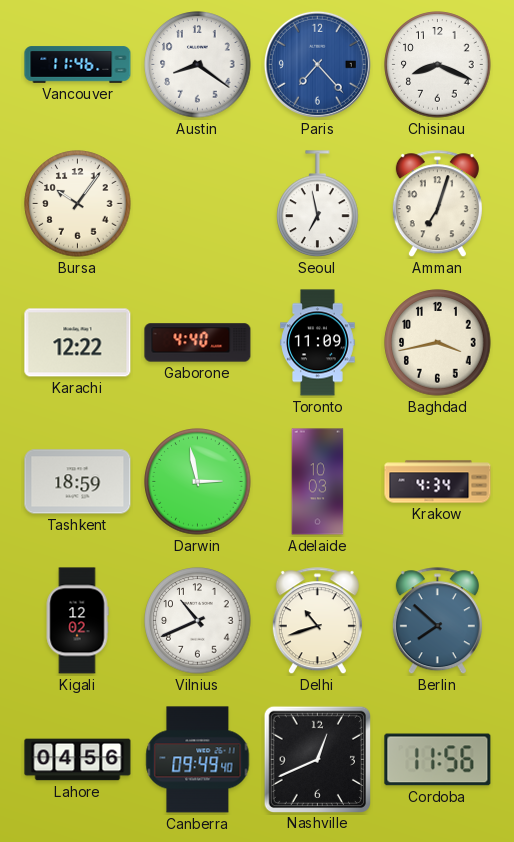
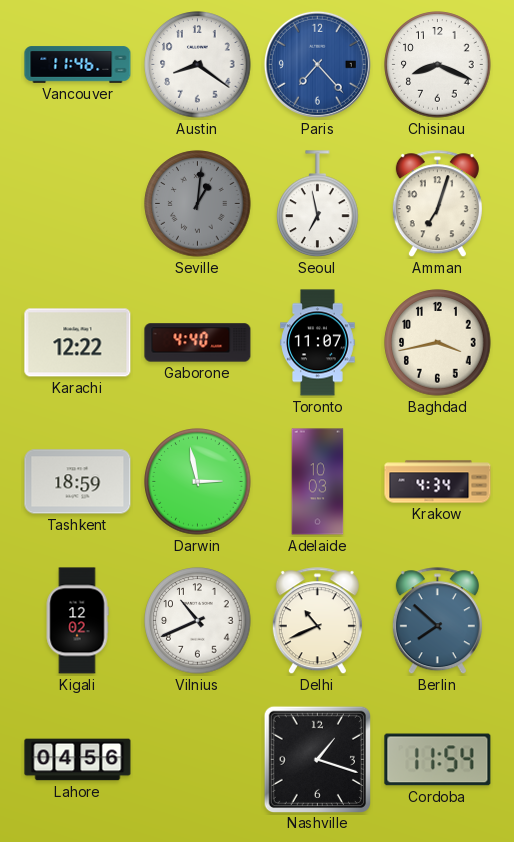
Bursa: 10:06 -> none
Seville: none -> 1:01
Toronto: 11:09 -> 11:07
Delhi: 10:42 -> 10:41
Canberra: 09:49 -> none
Nashville: 12:41 -> 1:18
Cordoba: 11:56 -> 11:54
